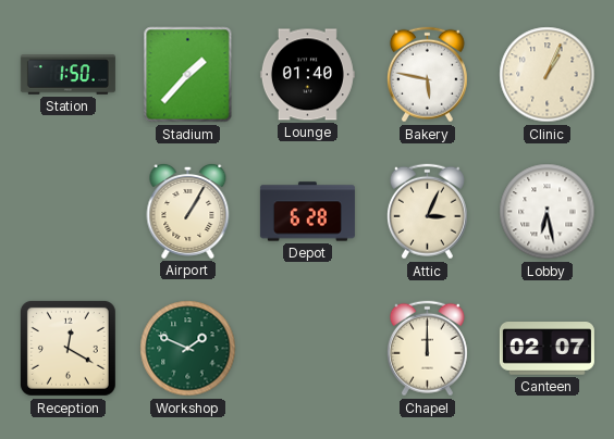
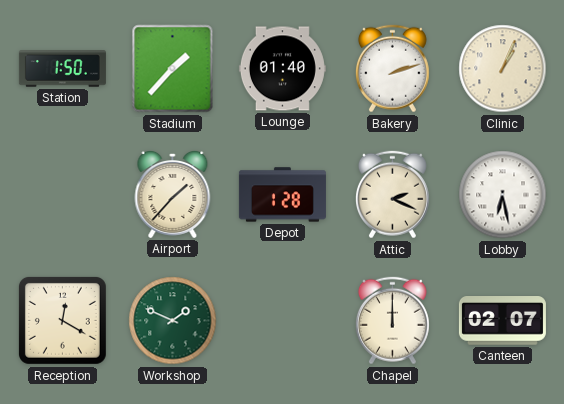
Bakery: 5:47 -> 2:12
Airport: 1:05 -> 1:37
Depot: 6:28 -> 1:28
Attic: 3:04 -> 2:19
